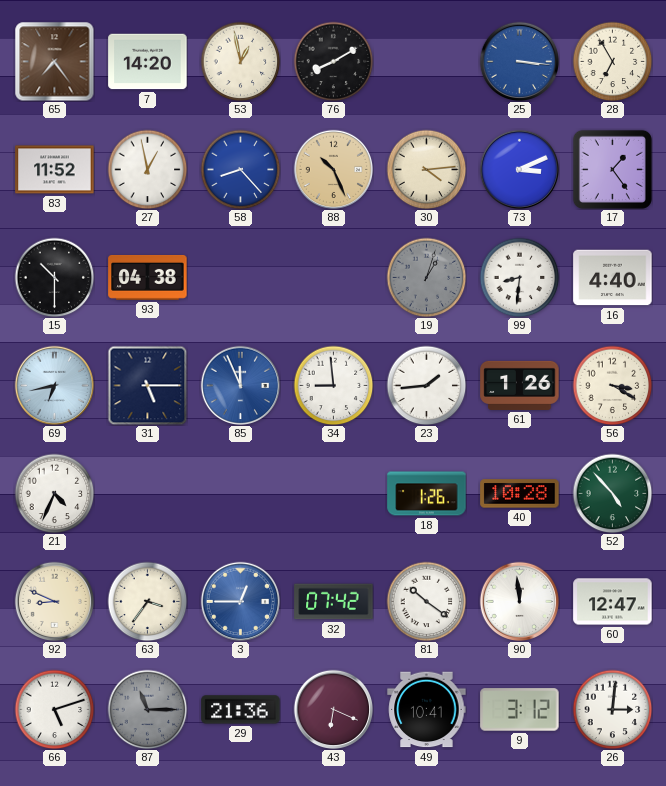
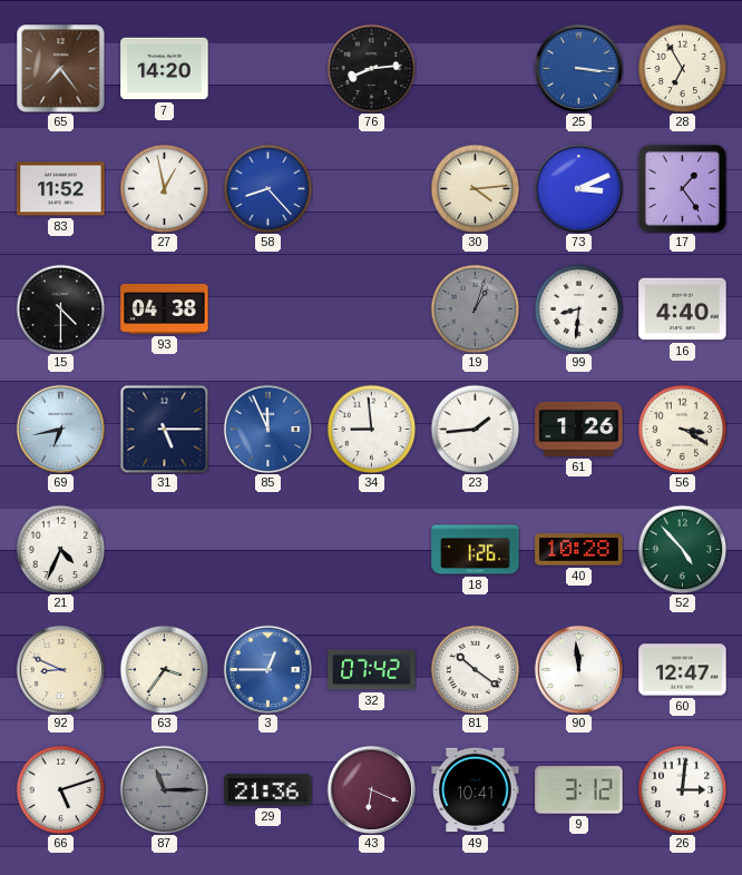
53: 12:58 -> none
76: 8:10 -> 8:14
88: 10:26 -> none
15: 10:30 -> 4:30
